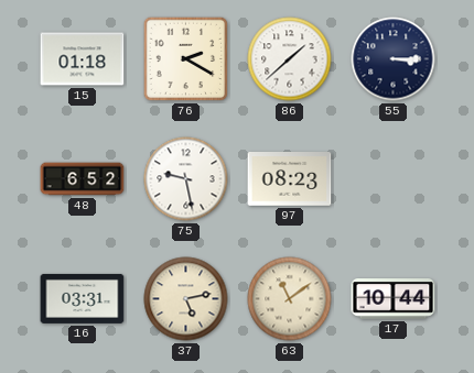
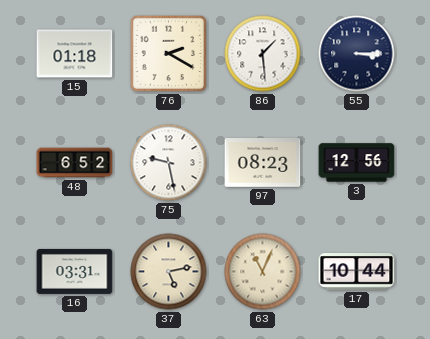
86: 1:38 -> 1:29
3: none -> 12:56
63: 11:09 -> 11:04
